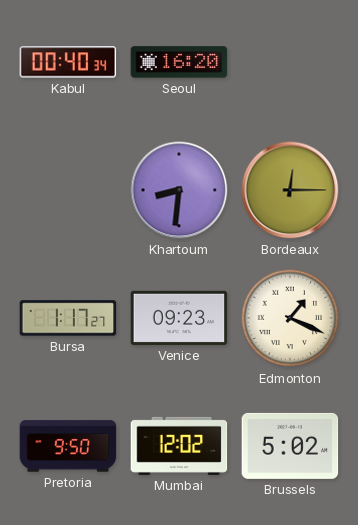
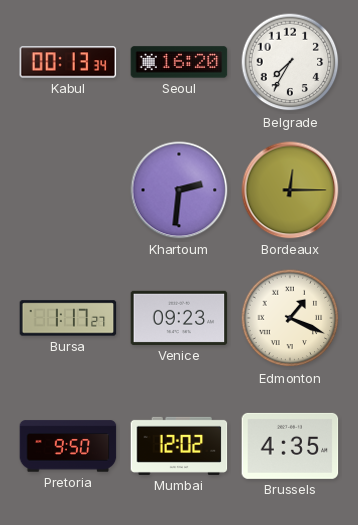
Kabul: 00:40 -> 00:13
Belgrade: none -> 7:35
Khartoum: 8:31 -> 2:31
Brussels: 5:02 -> 4:35
